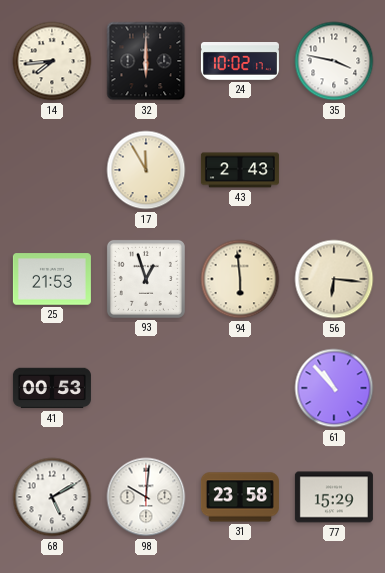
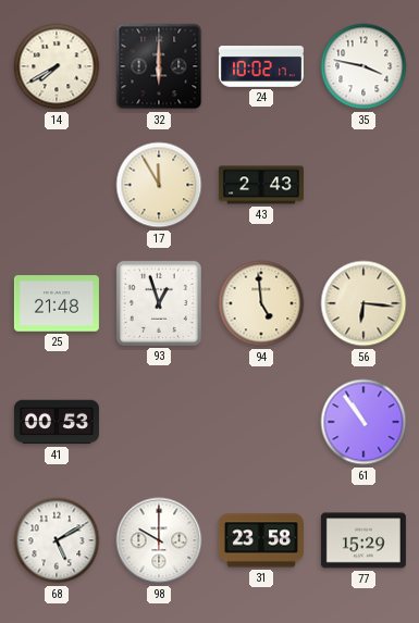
14: 7:44 -> 7:40
25: 21:53 -> 21:48
94: 5:59 -> 4:59
61: 10:53 -> 10:54
98: 10:01 -> 10:00
